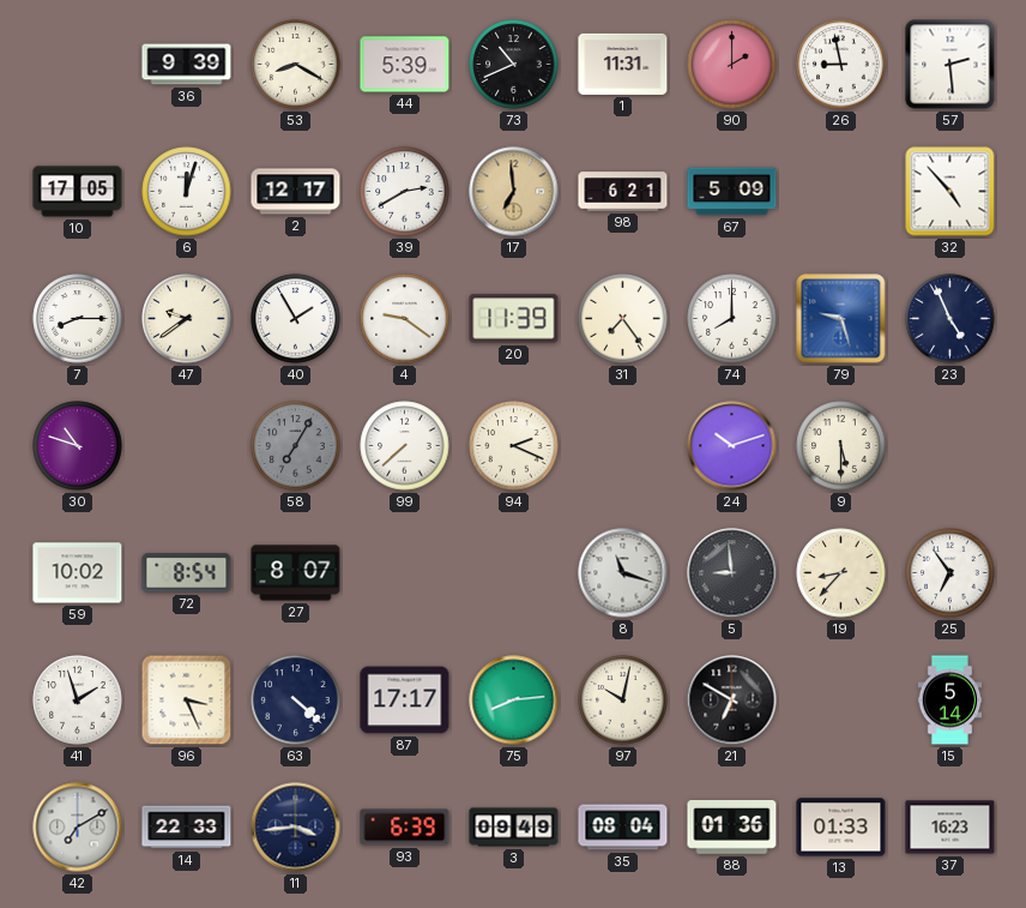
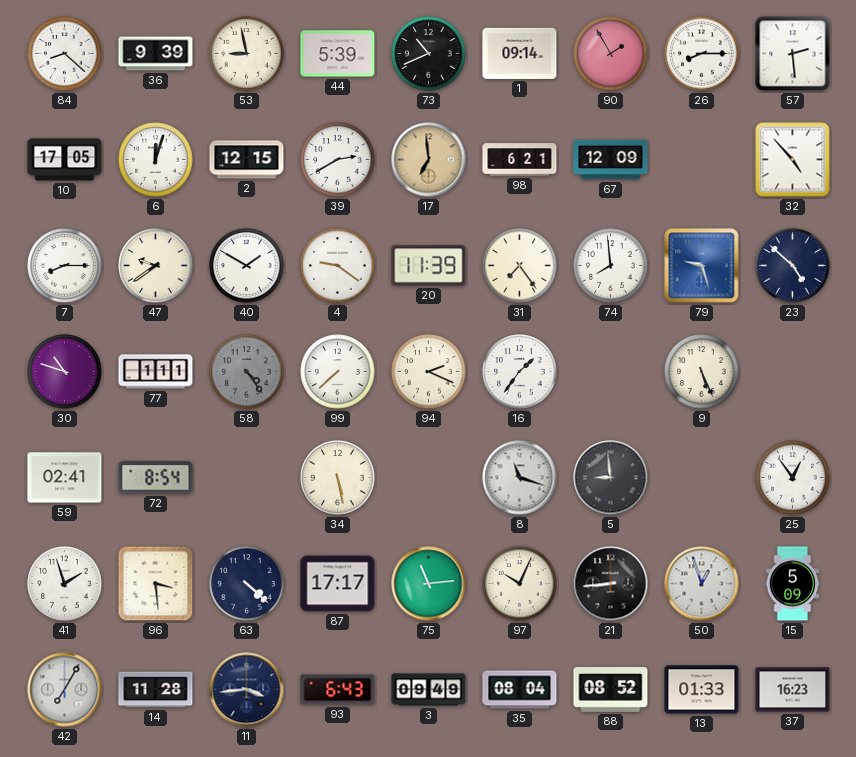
84: none -> 8:22
53: 8:20 -> 8:58
1: 11:31 -> 09:14
90: 2:00 -> 1:55
26: 8:58 -> 8:15
2: 12:17 -> 12:15
67: 5:09 -> 12:09
40: 1:55 -> 1:50
74: 8:00 -> 7:59
23: 4:56 -> 4:52
77: none -> 1:11
58: 7:05 -> 4:24
16: none -> 1:36
24: 10:12 -> none
9: 5:30 -> 5:26
59: 10:02 -> 02:41
27: 8:07 -> none
34: none -> 5:28
19: 8:37 -> none
25: 6:54 -> 12:54
96: 3:26 -> 3:29
75: 8:14 -> 11:14
97: 10:02 -> 10:04
21: 6:50 -> 8:44
50: none -> 12:57
15: 5:14 -> 5:09
42: 7:10 -> 7:05
14: 22:33 -> 11:28
93: 6:39 -> 6:43
88: 01:36 -> 08:52
